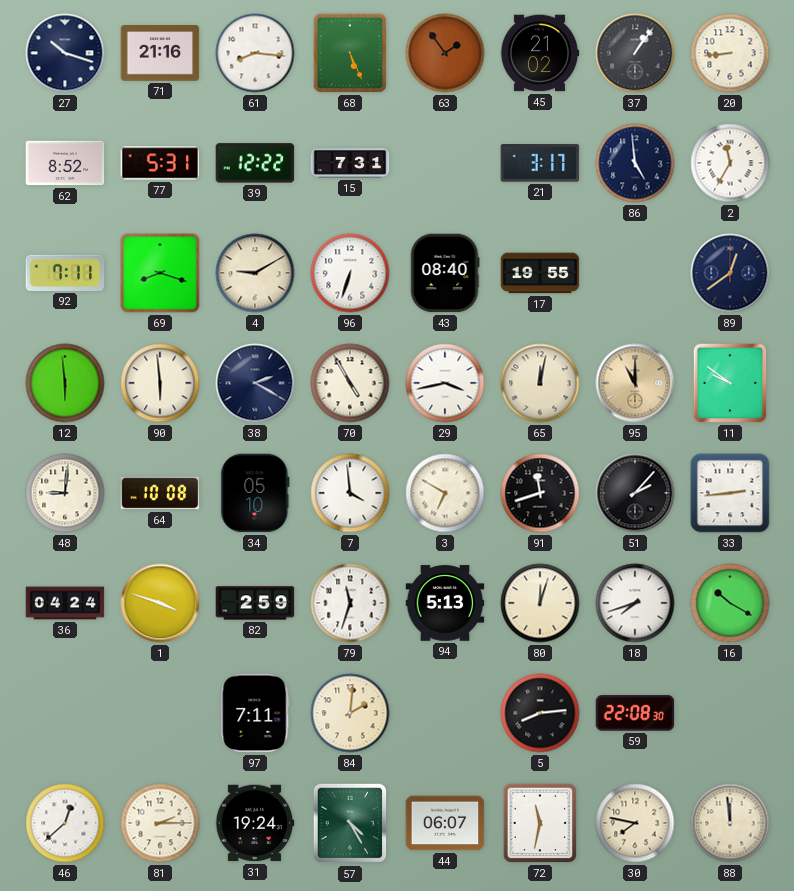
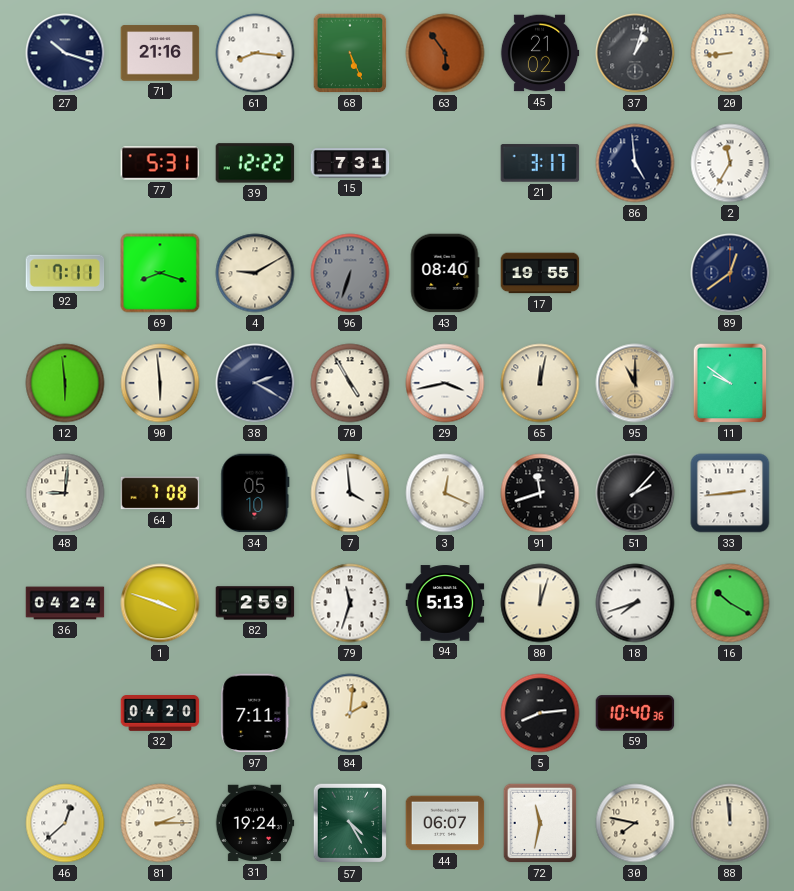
63: 1:54 -> 5:54
37: 1:06 -> 1:03
62: 8:52 -> none
96 dial: white -> grey
64: 10:08 -> 7:08
3: 6:50 -> 12:19
32: none -> 04:20
59: 22:08 -> 10:40
